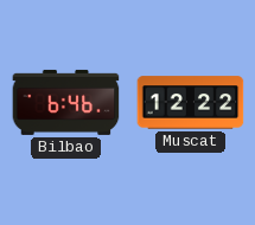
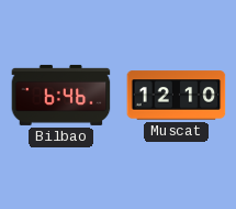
Muscat: 12:22 -> 12:10
